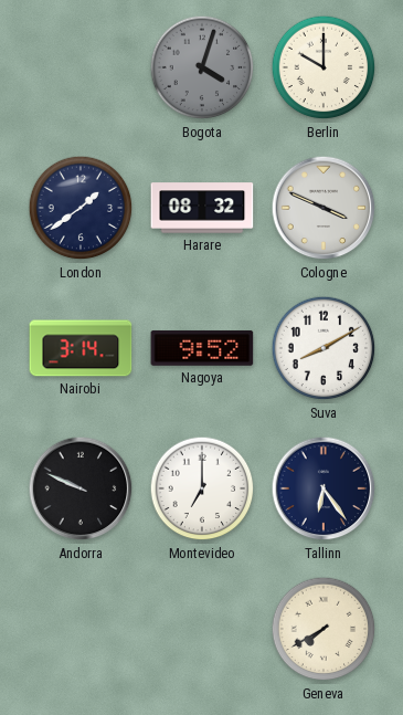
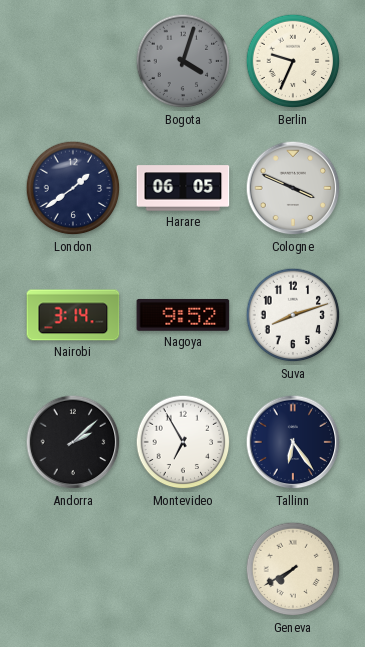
Berlin: 10:00 -> 9:34
Harare: 08:32 -> 06:05
Suva: 8:10 -> 8:12
Andorra: 9:49 -> 2:08
Montevideo: 7:00 -> 6:55
